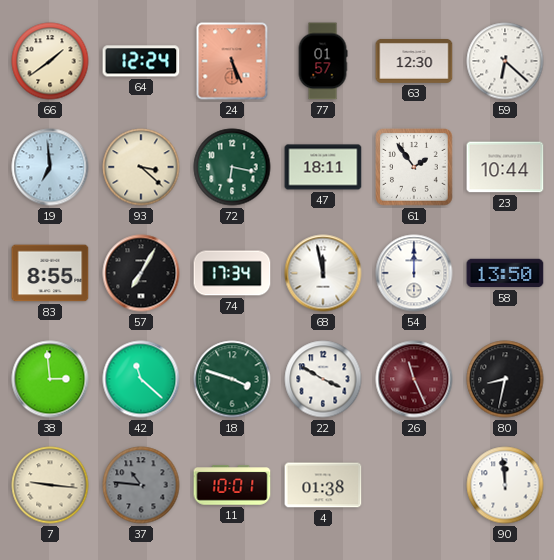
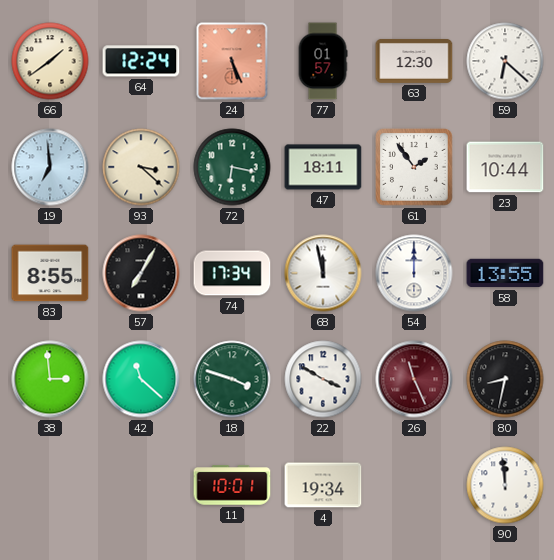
58: 13:50 -> 13:55
7: 9:16 -> none
37: 10:46 -> none
4: 01:38 -> 19:34
